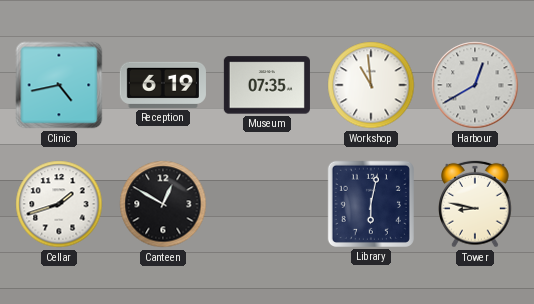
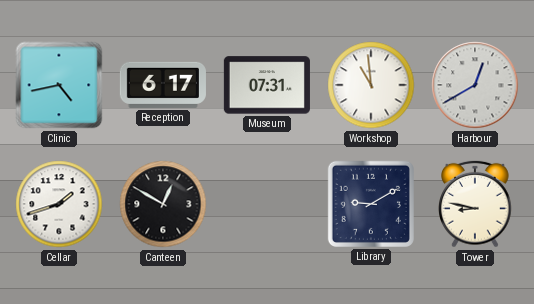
Reception: 6:19 -> 6:17
Museum: 07:35 -> 07:31
Library: 6:02 -> 9:10
